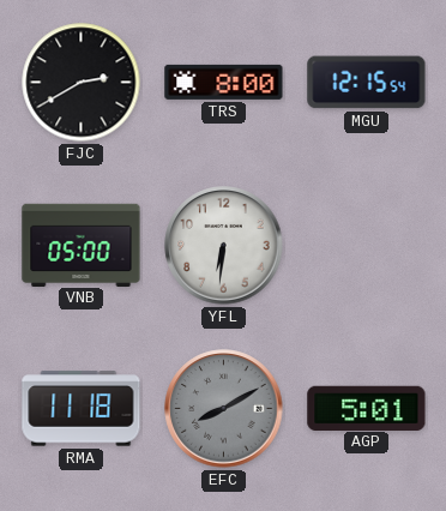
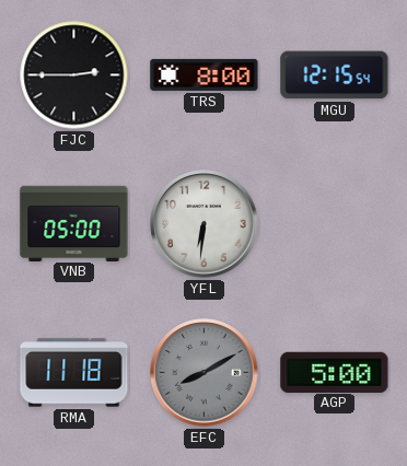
FJC: 2:40 -> 2:45
AGP: 5:01 -> 5:00
